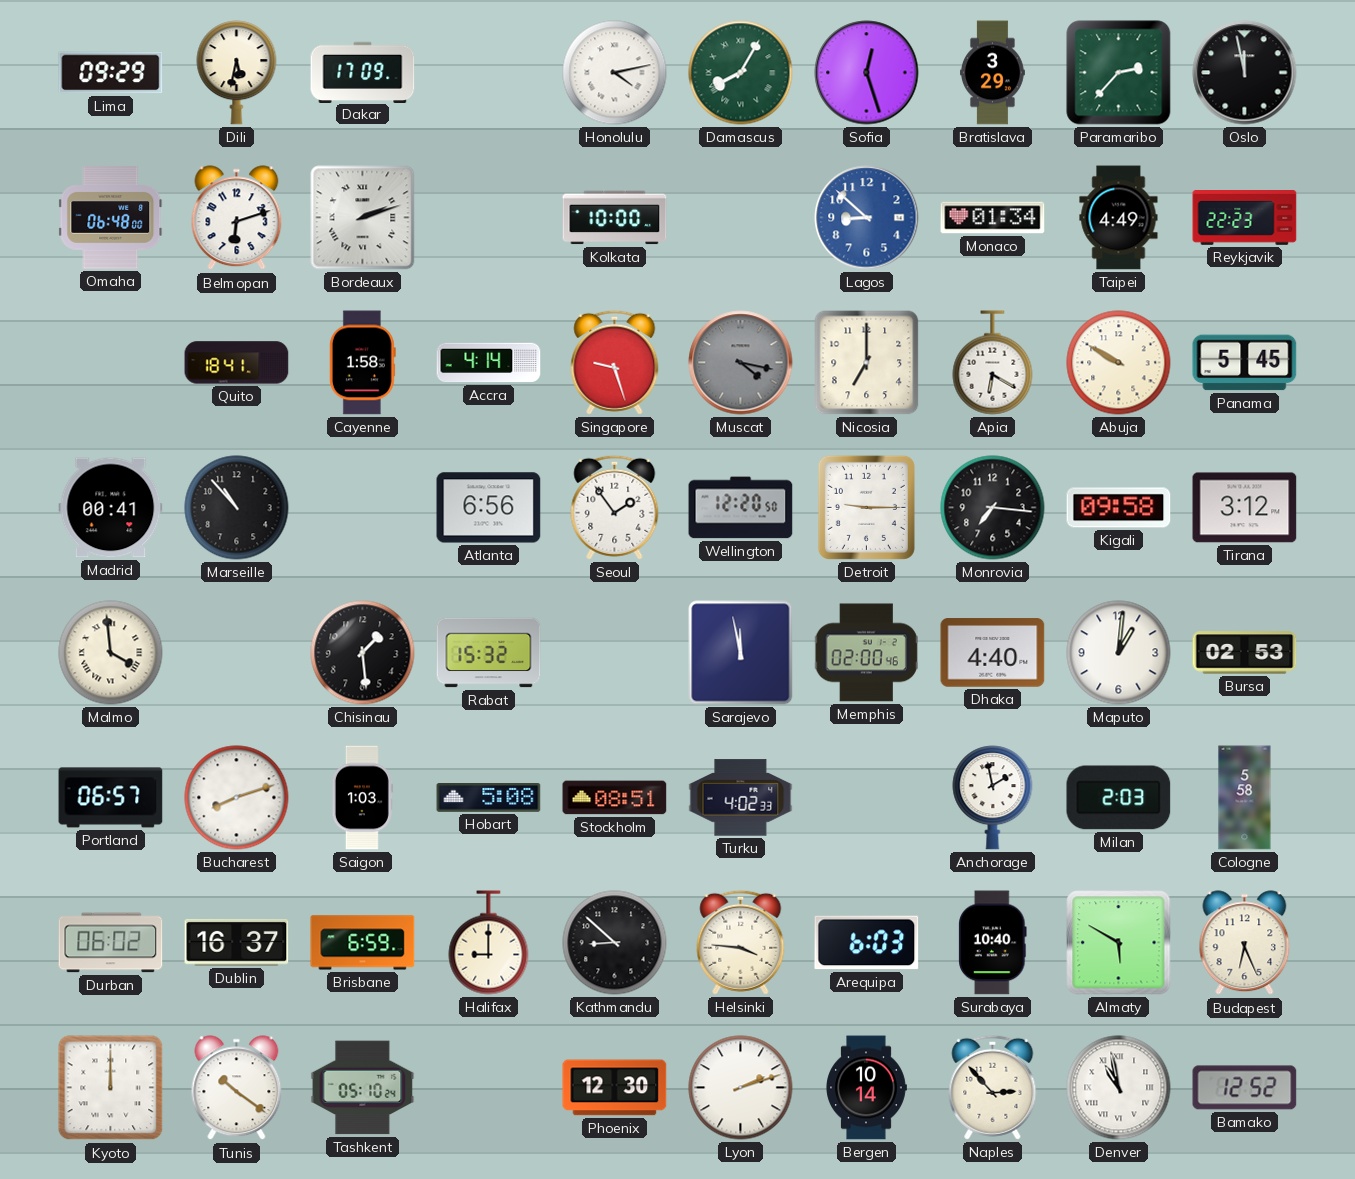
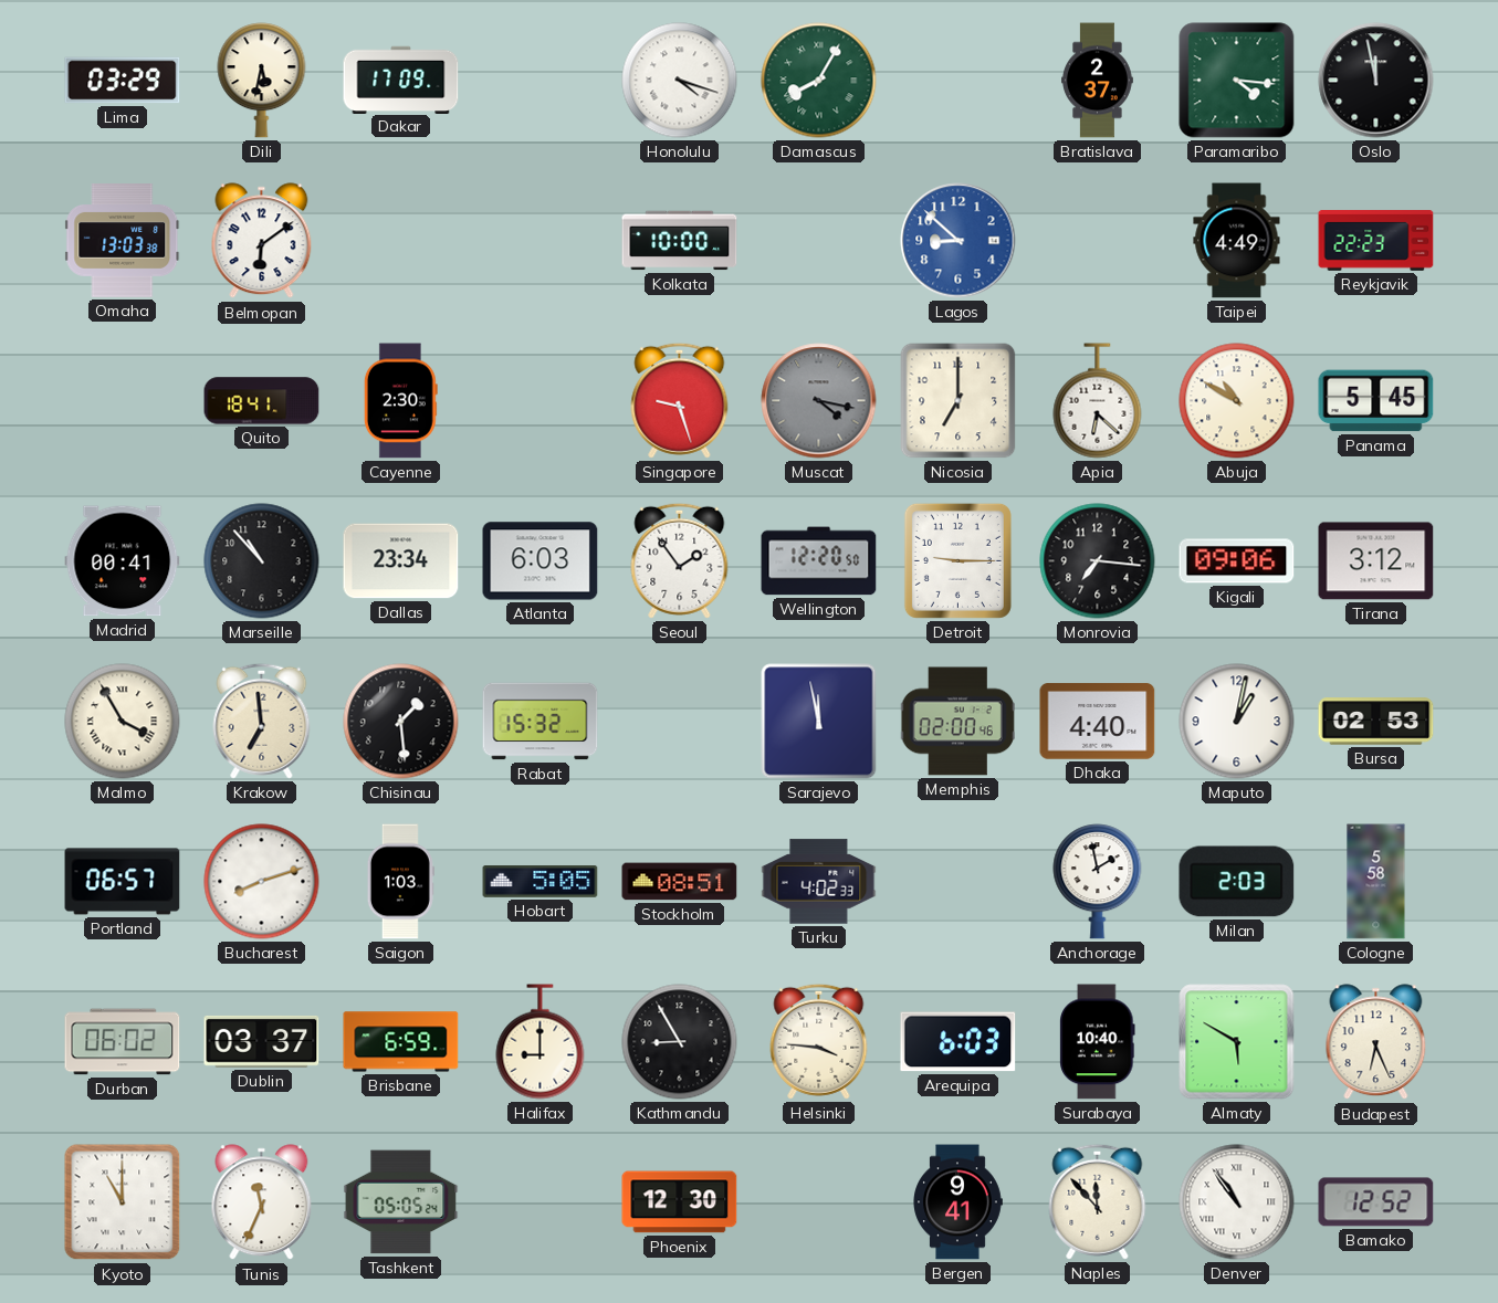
Lima: 09:29 -> 03:29
Honolulu: 4:13 -> 4:18
Sofia: 12:27 -> none
Bratislava: 3:29 -> 2:37
Paramaribo: 2:37 -> 4:16
Omaha: 06:48 -> 13:03
Belmopan: 6:12 -> 6:09
Bordeaux: 2:12 -> none
Monaco: 01:34 -> none
Cayenne: 1:58 -> 2:30
Accra: 4:14 -> none
Apia: 6:20 -> 6:22
Abuja: 9:50 -> 10:50
Dallas: none -> 23:34
Atlanta: 6:56 -> 6:03
Kigali: 09:58 -> 09:06
Malmo: 3:59 -> 3:55
Krakow: none -> 6:59
Maputo: 1:01 -> 1:02
Hobart: 5:08 -> 5:05
Dublin: 16:37 -> 03:37
Kathmandu: 8:52 -> 8:55
Kyoto: 12:00 -> 11:00
Tunis: 10:21 -> 11:34
Tashkent: 05:10 -> 05:05
Lyon: 2:12 -> none
Bergen: 10:14 -> 9:41
Naples: 2:53 -> 11:53
Denver: 10:58 -> 10:54
